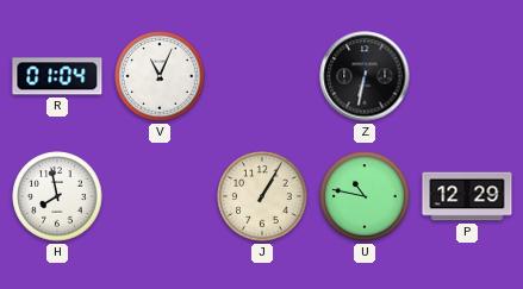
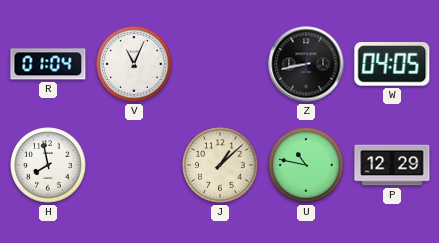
Z: 6:32 -> 8:43
W: none -> 04:05
J: 1:05 -> 1:08
